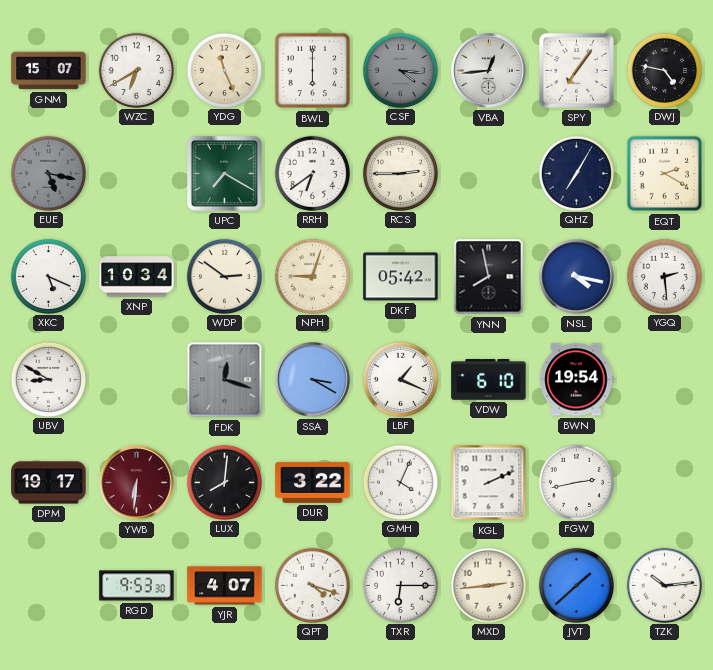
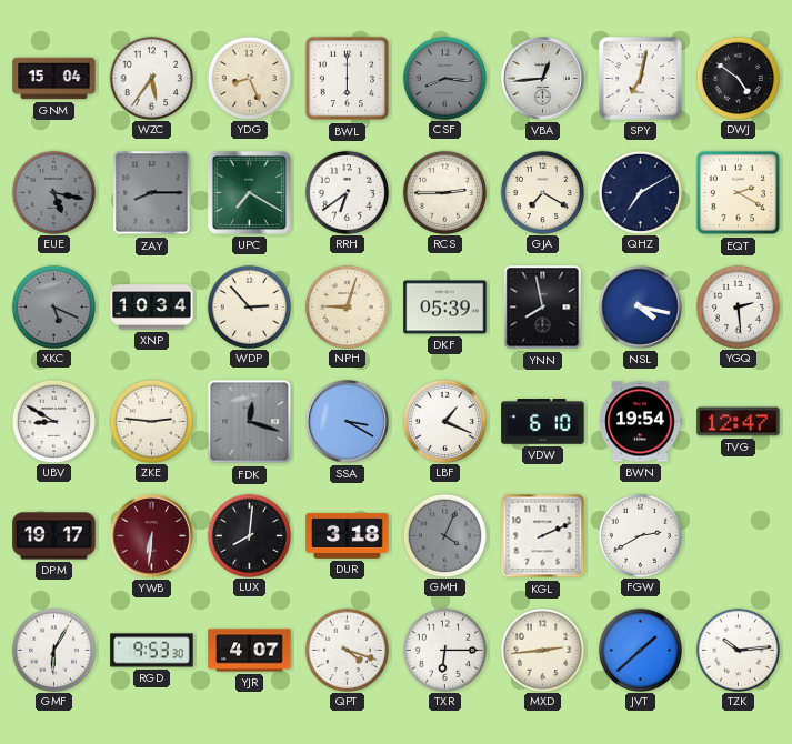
GNM: 15:07 -> 15:04
WZC: 6:40 -> 5:36
YDG: 11:26 -> 8:26
CSF: 4:16 -> 8:16
SPY: 7:06 -> 7:02
DWJ: 4:47 -> 4:51
ZAY: none -> 8:15
GJA: none -> 7:20
QHZ: 7:05 -> 7:10
XKC dial: white -> grey
WDP: 2:51 -> 2:53
DKF: 05:42 -> 05:39
ZKE: none -> 2:46
TVG: none -> 12:47
DUR: 3:22 -> 3:18
GMH dial: white -> grey
FGW: 2:43 -> 2:40
GMF: none -> 6:05
